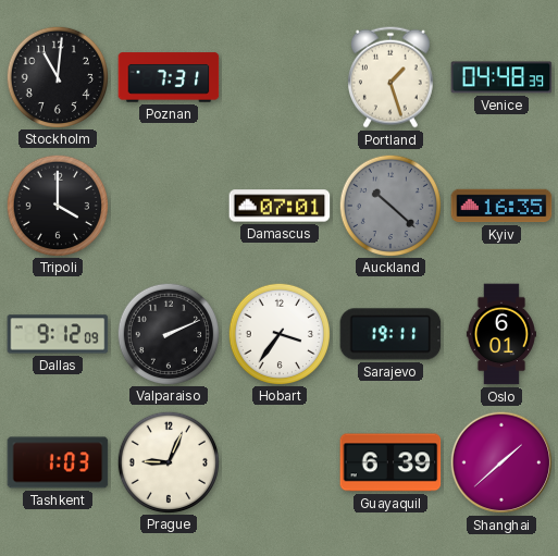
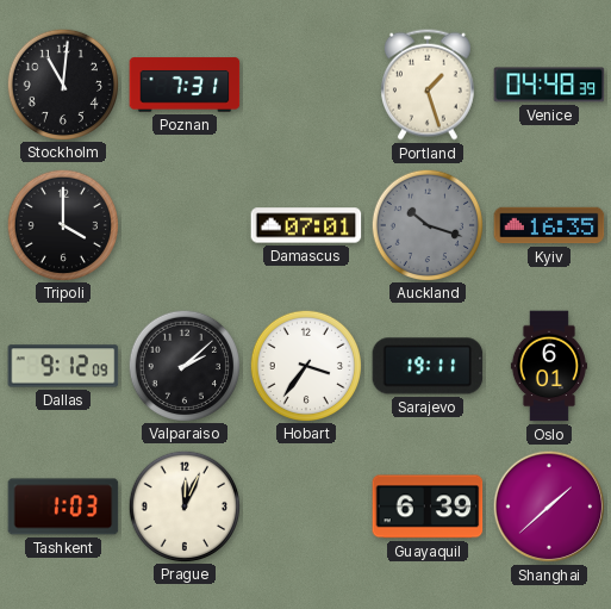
Auckland: 10:22 -> 10:18
Valparaiso: 2:11 -> 2:08
Prague: 9:04 -> 12:04
